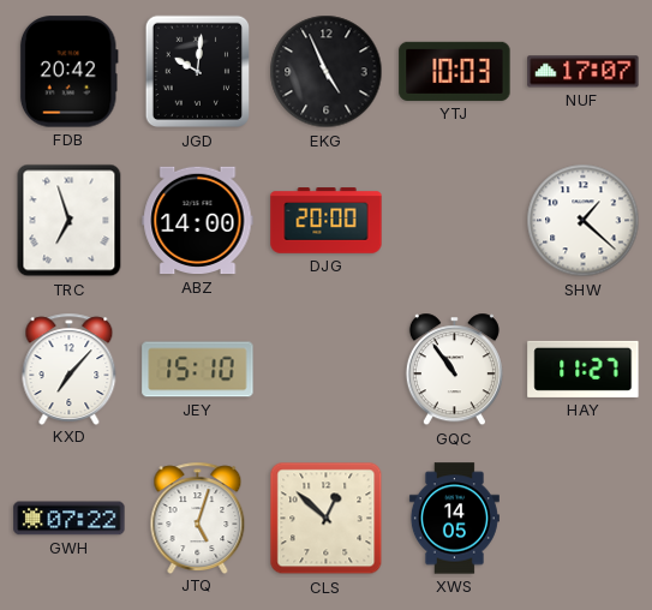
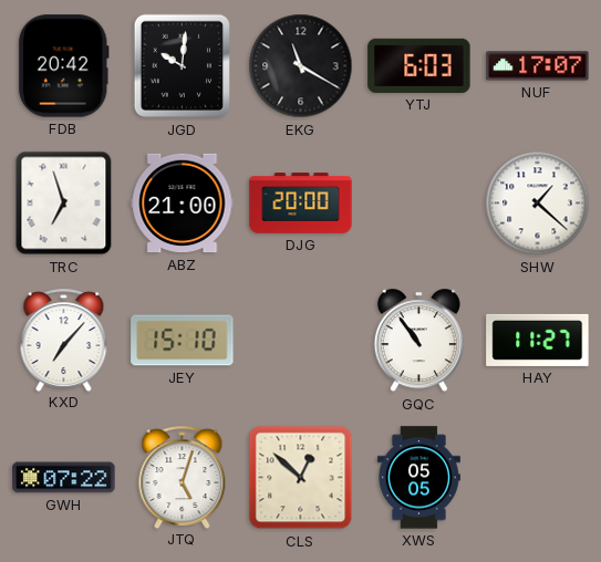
EKG: 4:56 -> 11:20
YTJ: 10:03 -> 6:03
ABZ: 14:00 -> 21:00
XWS: 14:05 -> 05:05
